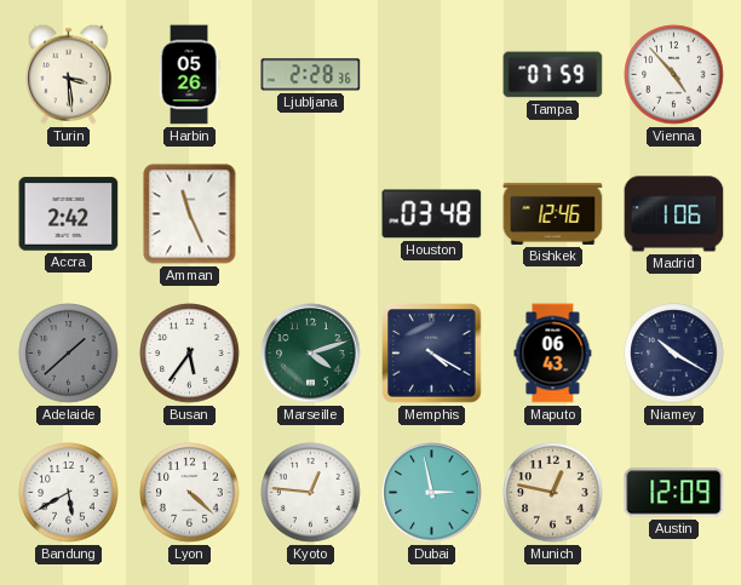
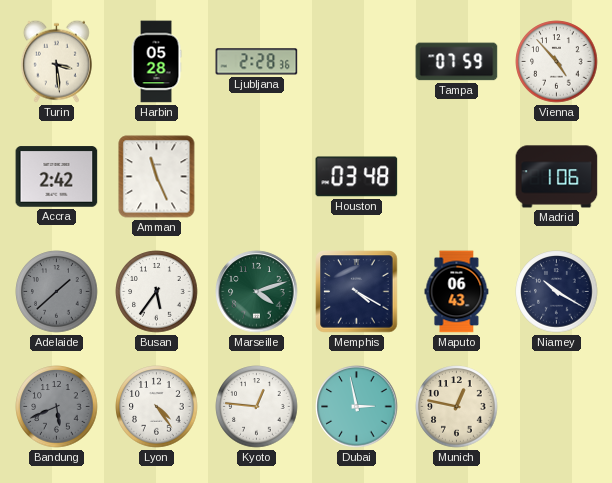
Harbin: 05:26 -> 05:28
Bishkek: 12:46 -> none
Bandung: 5:40 -> 5:41
Bandung dial: white -> grey
Lyon: 4:22 -> 4:24
Austin: 12:09 -> none
